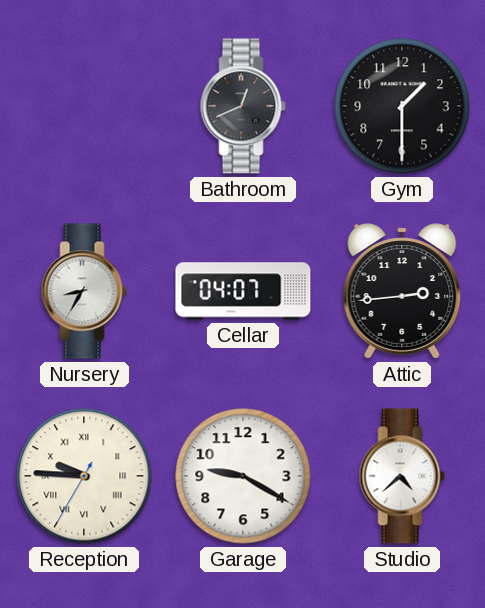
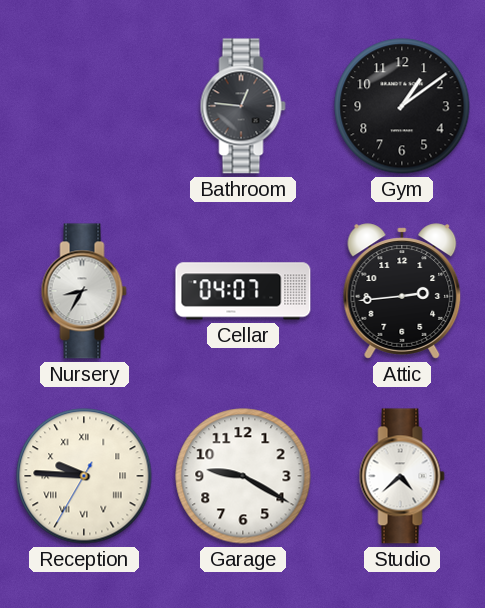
Bathroom: 12:41 -> 12:46
Gym: 1:30 -> 1:09
